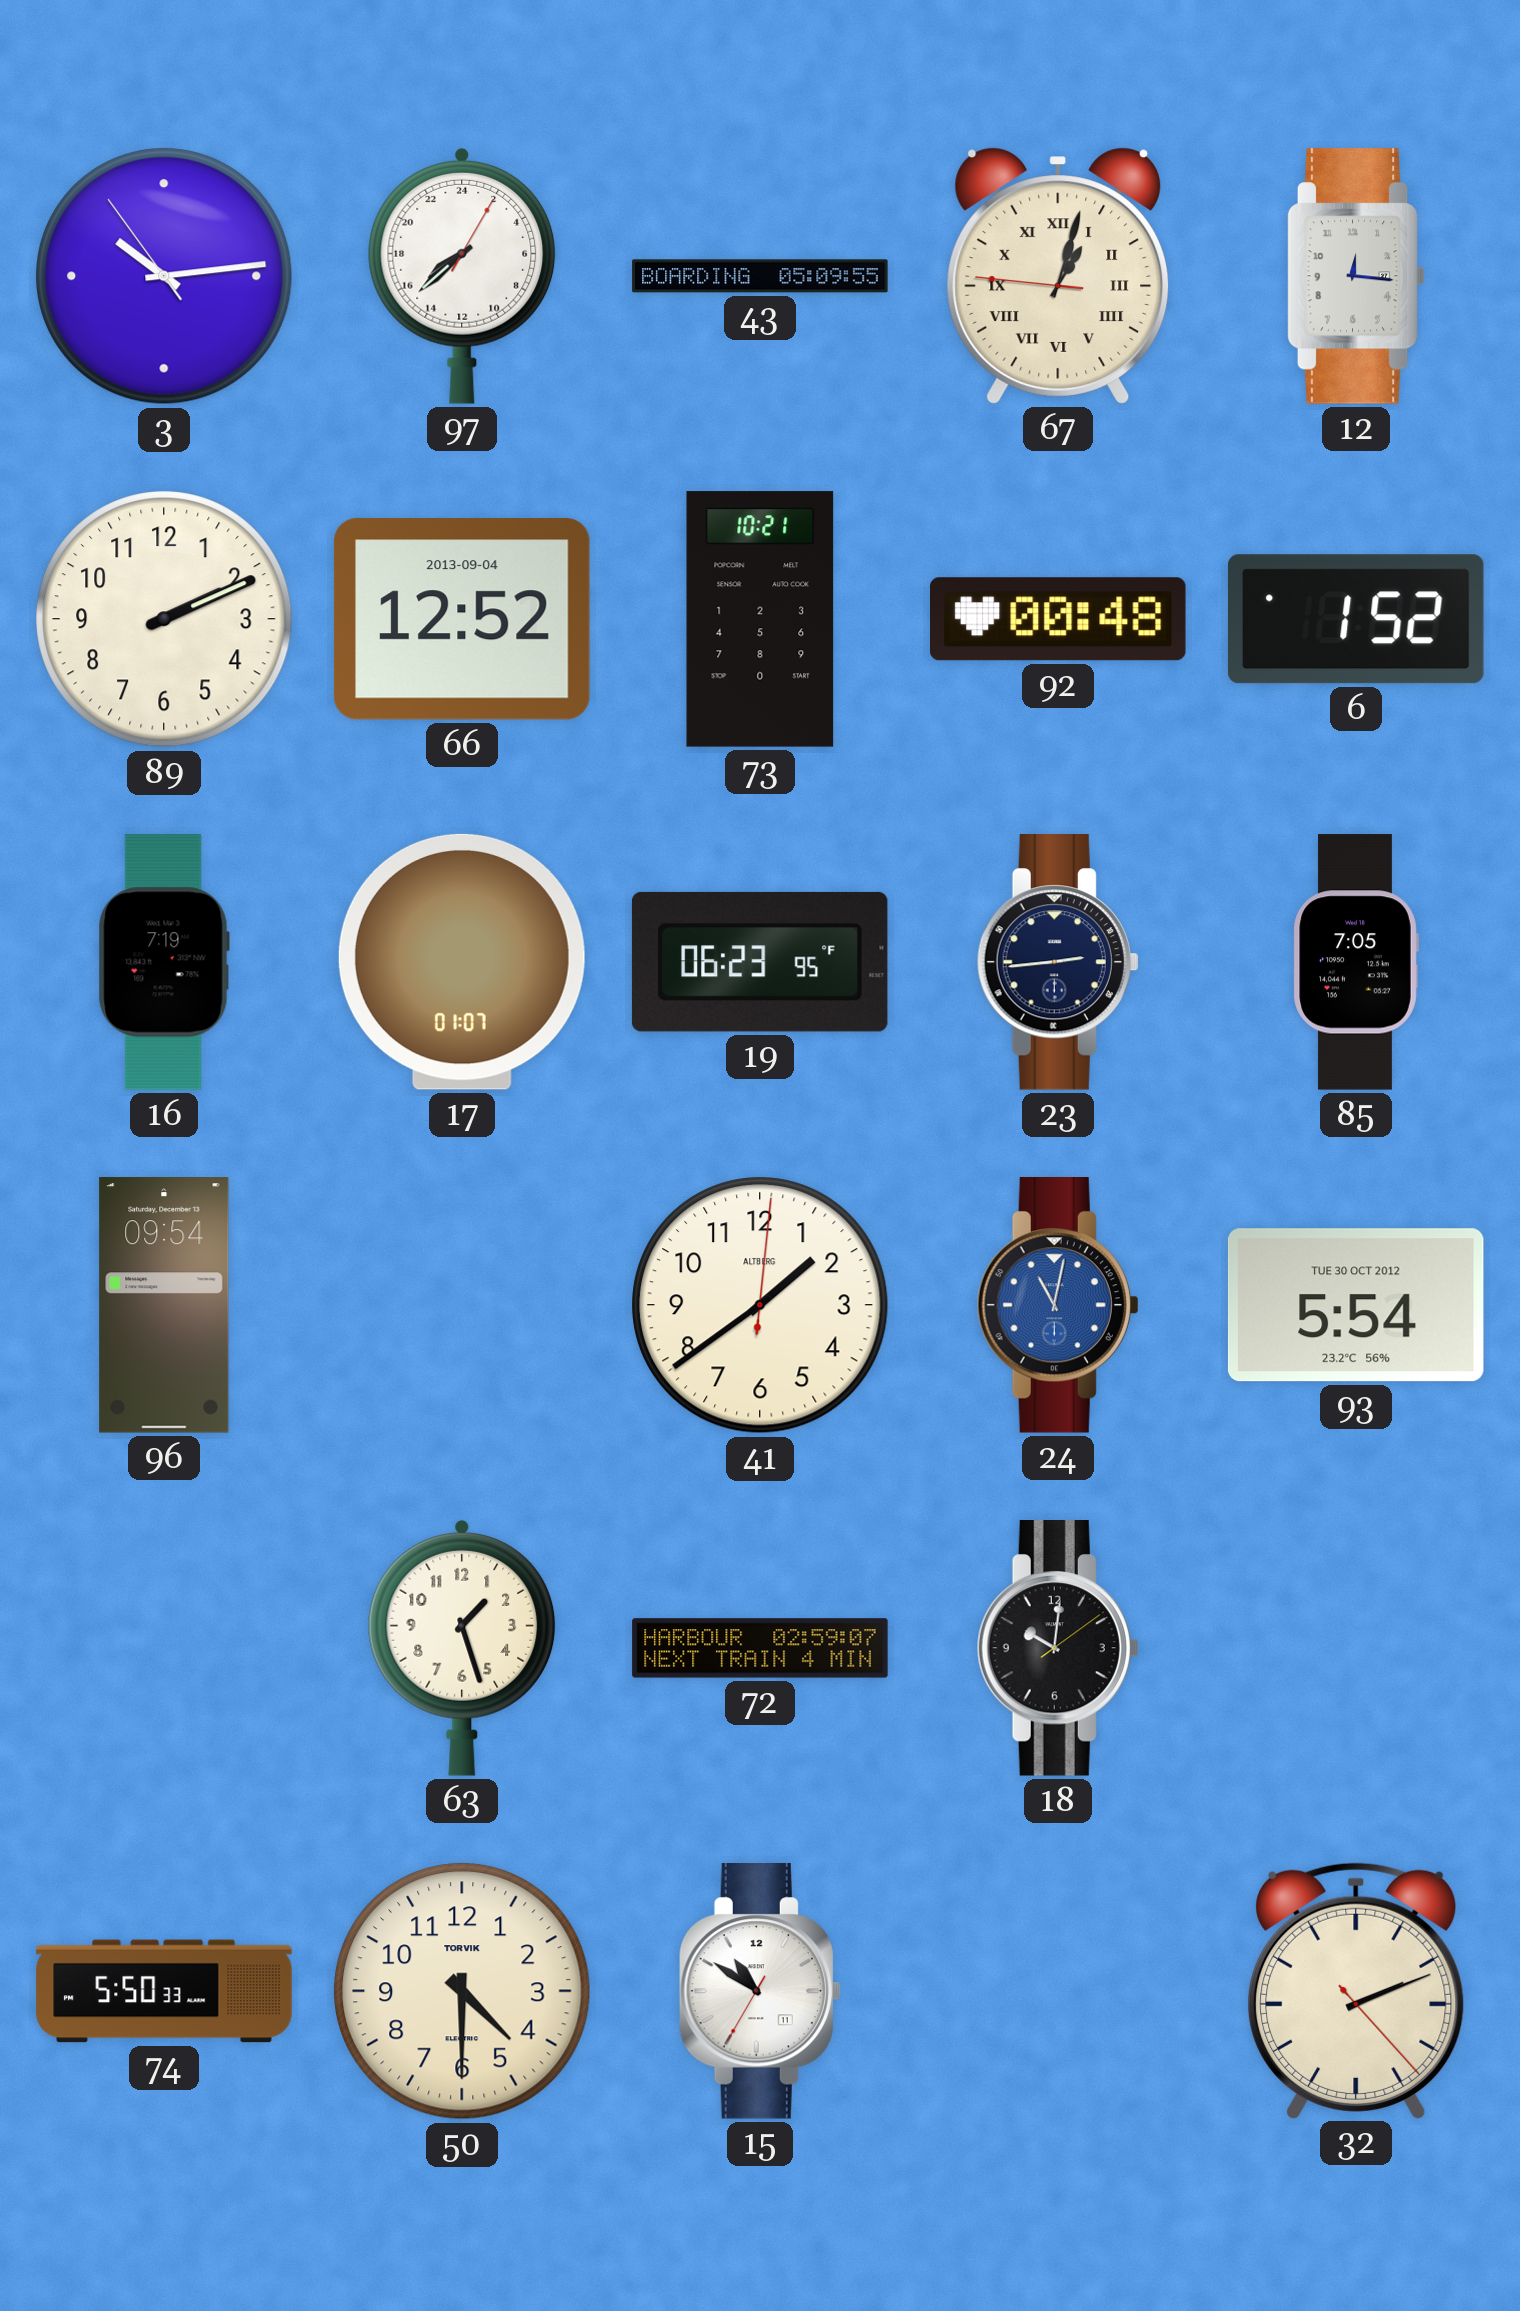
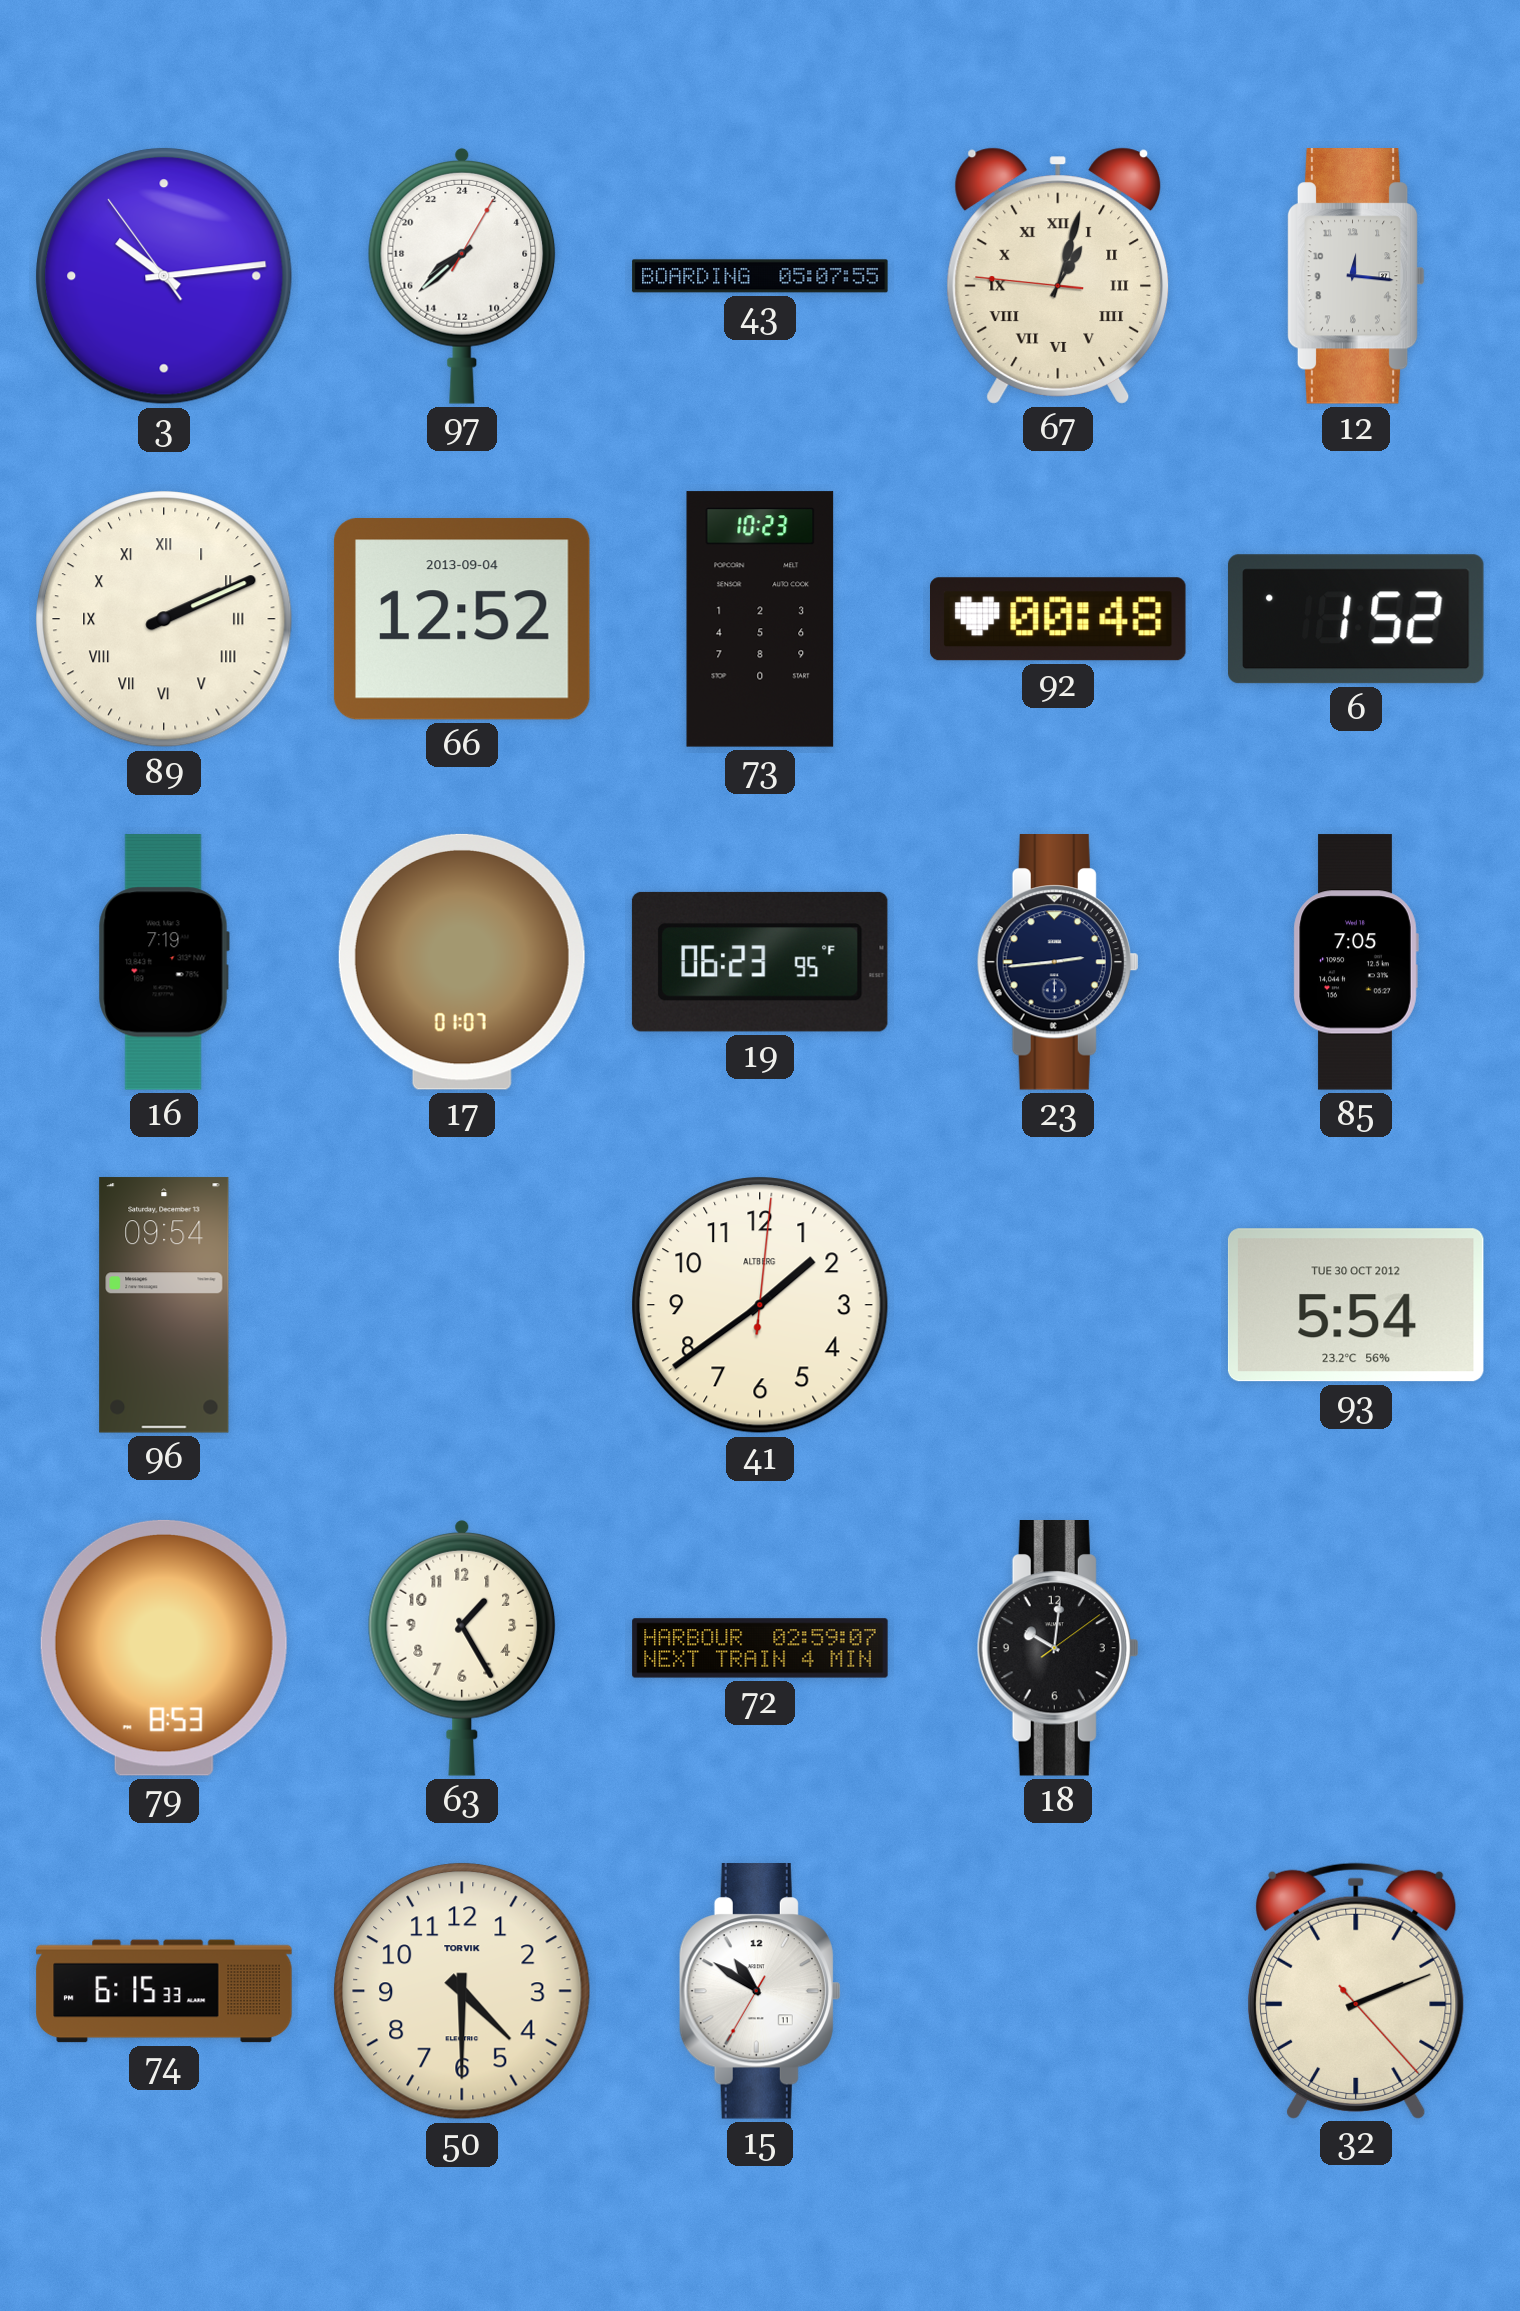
43: 05:09 -> 05:07
89 numerals: Arabic -> Roman
73: 10:21 -> 10:23
24: 11:02 -> none
79: none -> 8:53
63: 1:27 -> 1:25
74: 5:50 -> 6:15
